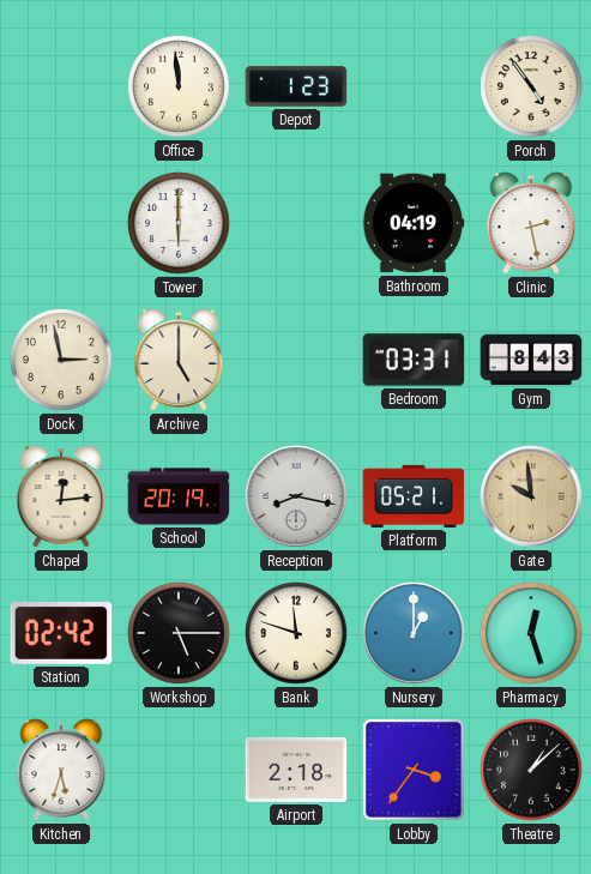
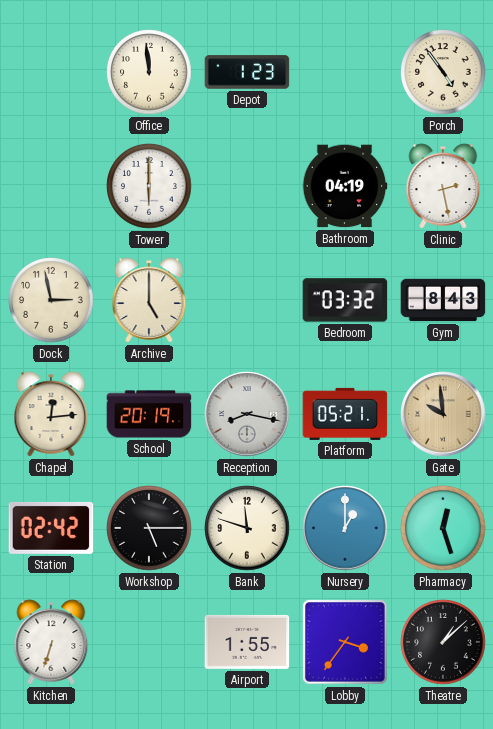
Bedroom: 03:31 -> 03:32
Kitchen: 5:33 -> 6:33
Airport: 2:18 -> 1:55
